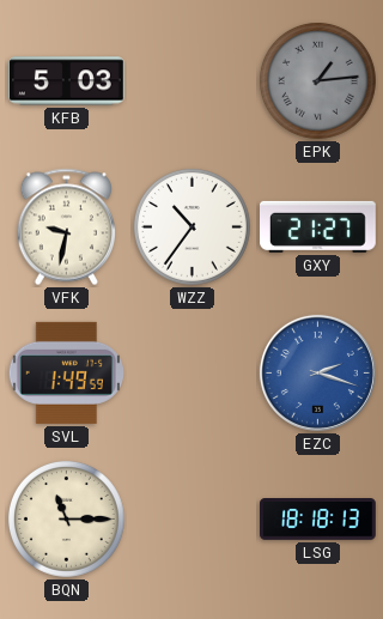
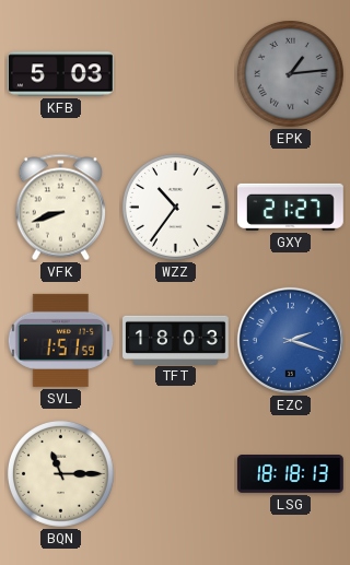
VFK: 9:32 -> 8:42
SVL: 1:49 -> 1:51
TFT: none -> 18:03
